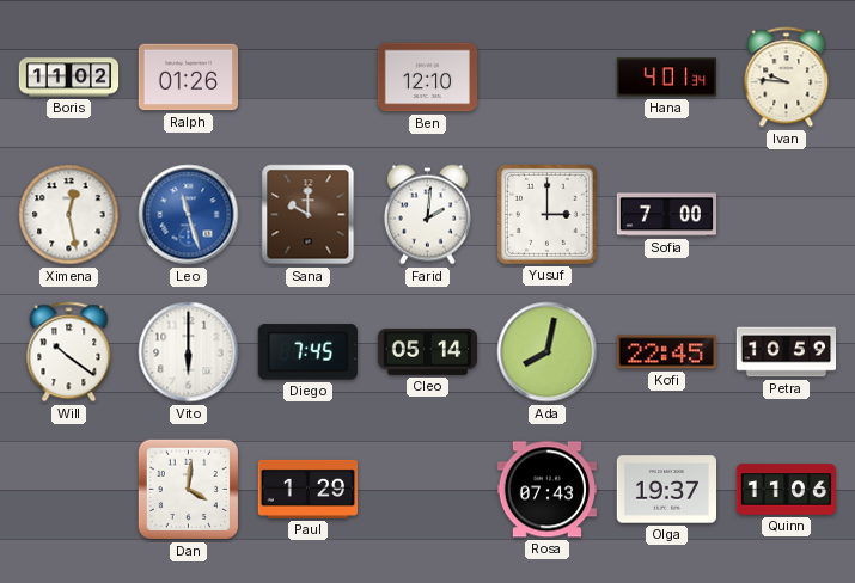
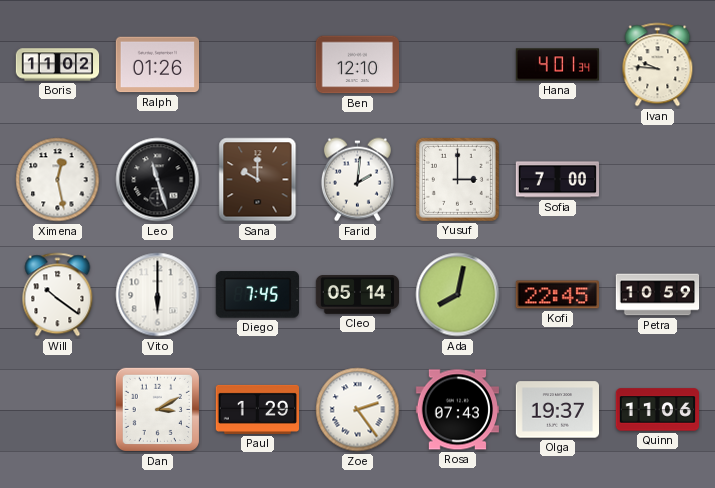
Leo dial: blue -> black
Dan: 4:01 -> 3:10
Zoe: none -> 2:24
